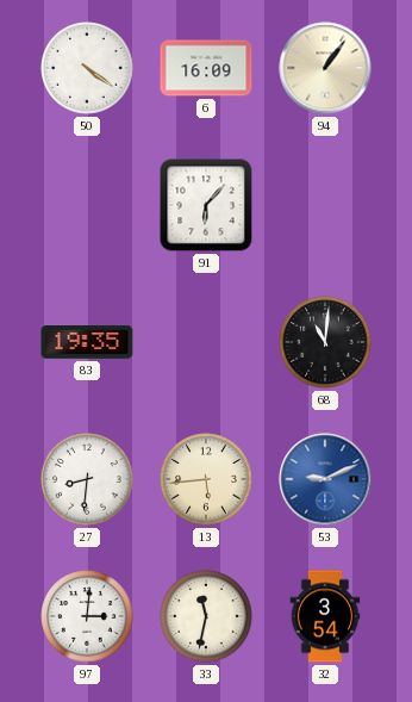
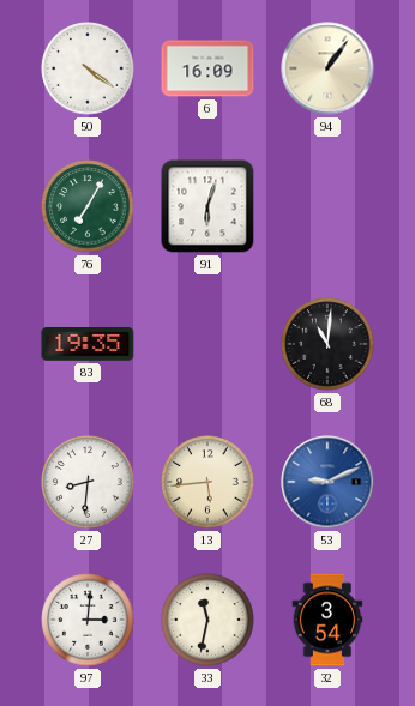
76: none -> 7:05
91: 6:07 -> 6:03
